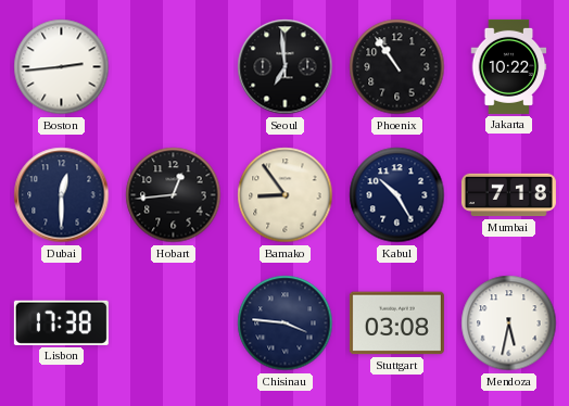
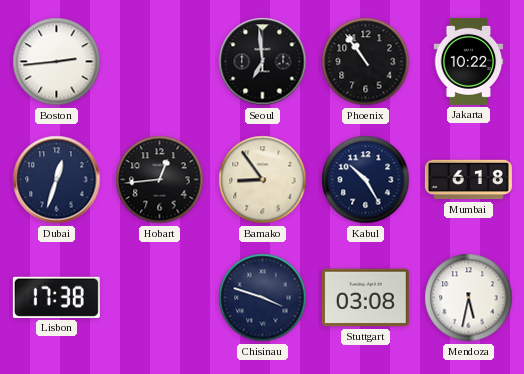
Dubai: 12:30 -> 12:33
Mumbai: 7:18 -> 6:18
Chisinau: 3:46 -> 3:48
